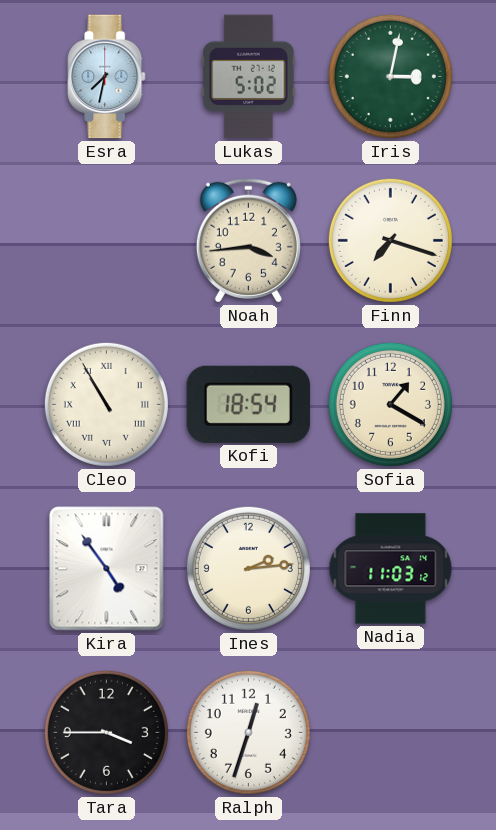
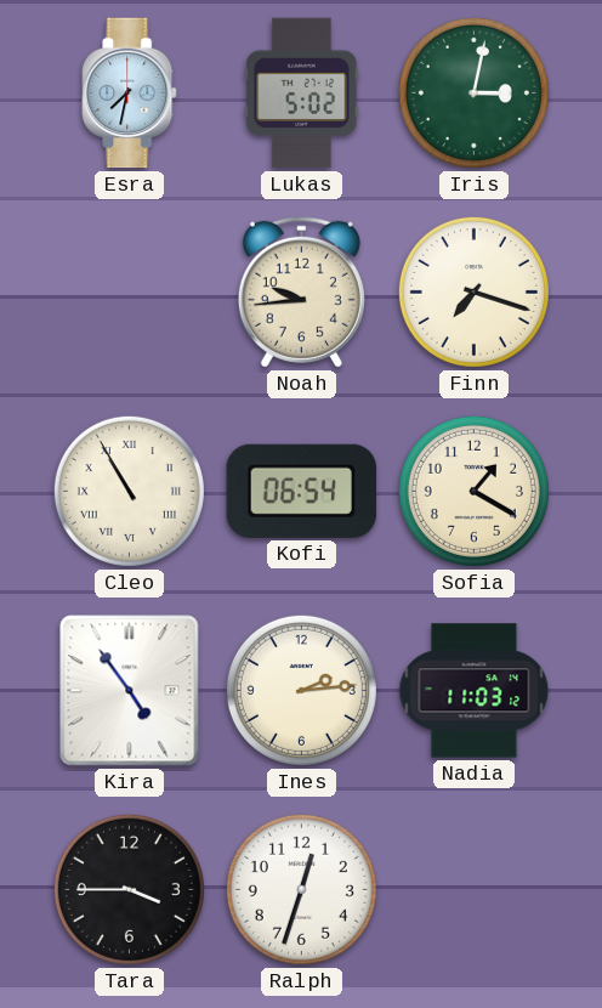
Noah: 3:44 -> 9:44
Kofi: 18:54 -> 06:54
